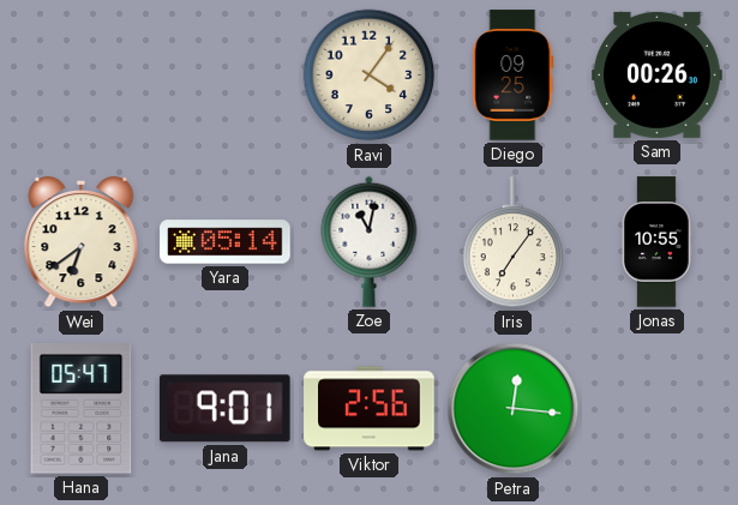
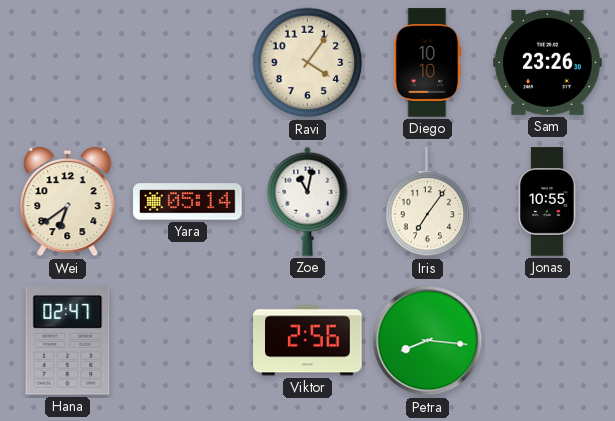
Diego: 09:25 -> 10:10
Sam: 00:26 -> 23:26
Hana: 05:47 -> 02:47
Jana: 9:01 -> none
Petra: 12:16 -> 8:16
